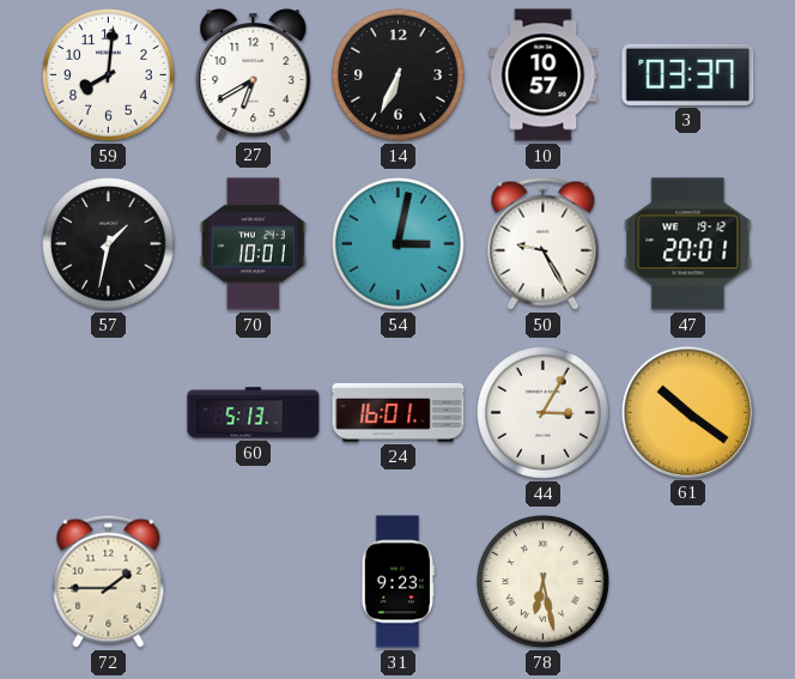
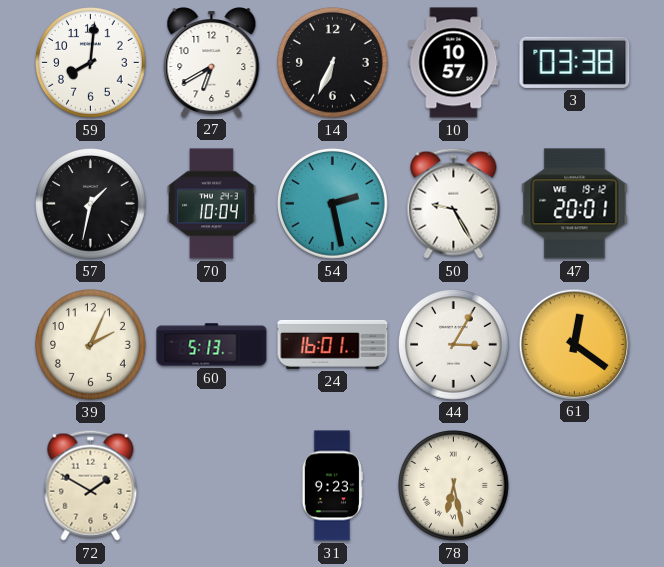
3: 03:37 -> 03:38
70: 10:01 -> 10:04
54: 3:02 -> 2:28
39: none -> 2:04
61: 10:21 -> 12:21
72: 1:45 -> 1:50
